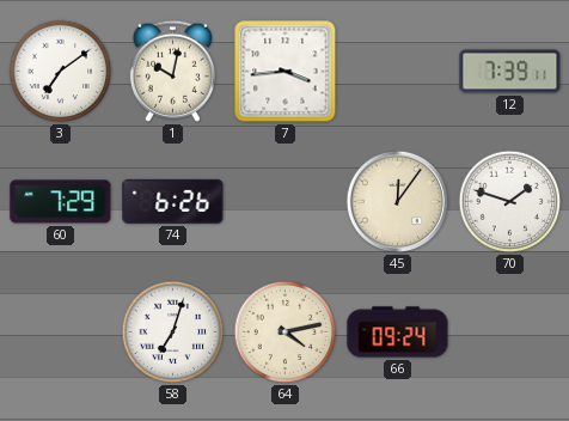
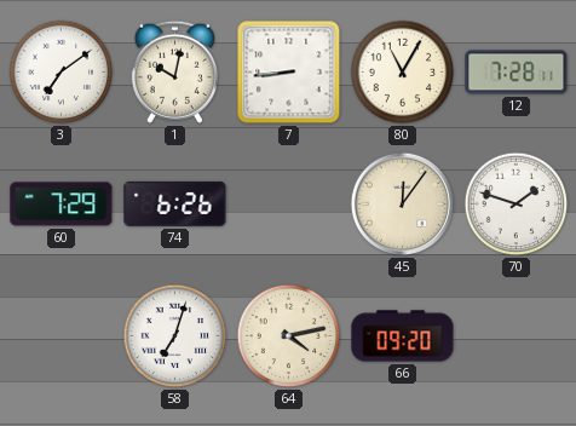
7: 3:44 -> 8:44
80: none -> 11:05
12: 7:39 -> 7:28
66: 09:24 -> 09:20
